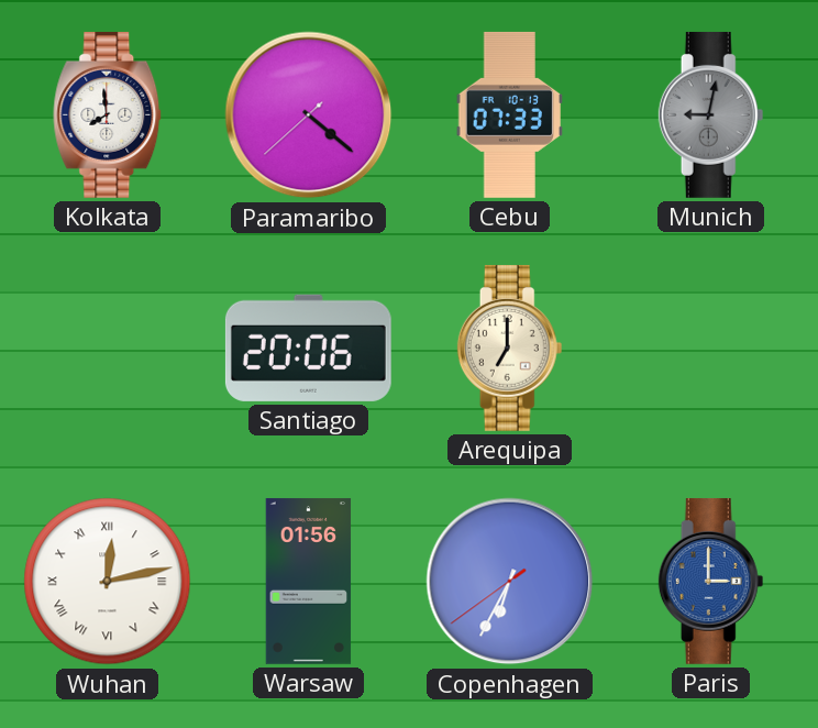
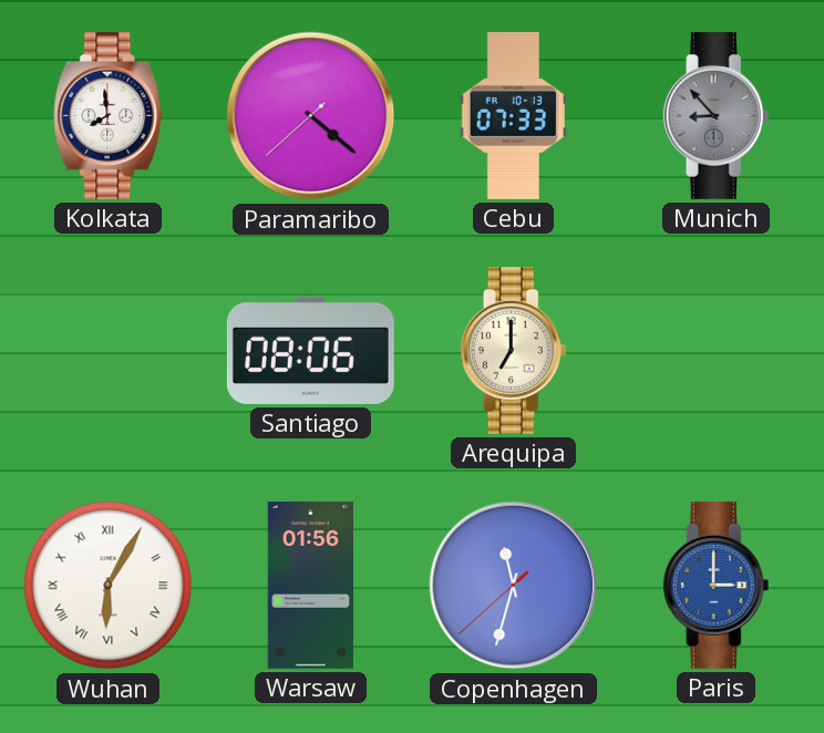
Munich: 9:02 -> 8:53
Santiago: 20:06 -> 08:06
Wuhan: 12:13 -> 6:05
Copenhagen: 6:34 -> 11:32
